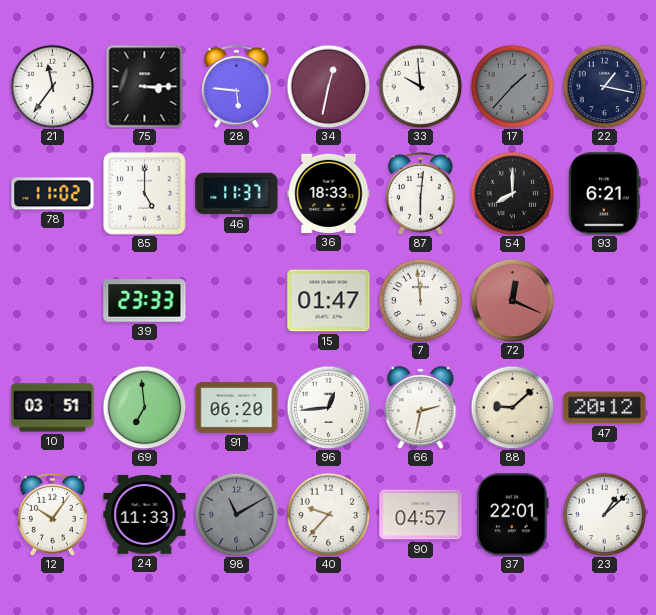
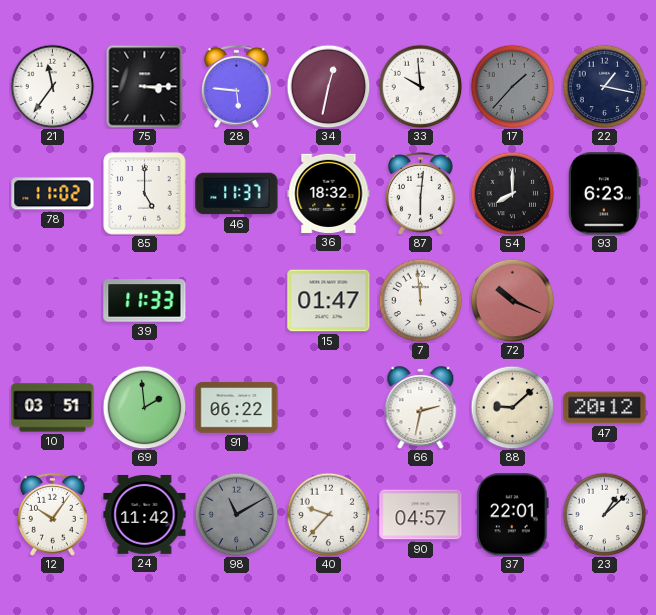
36: 18:33 -> 18:32
93: 6:21 -> 6:23
39: 23:33 -> 11:33
72: 12:19 -> 10:19
69: 6:59 -> 1:59
91: 06:20 -> 06:22
96: 12:44 -> none
24: 11:33 -> 11:42
